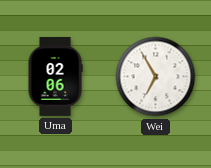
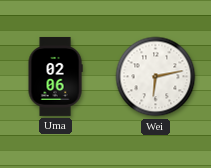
Wei: 6:55 -> 6:13
